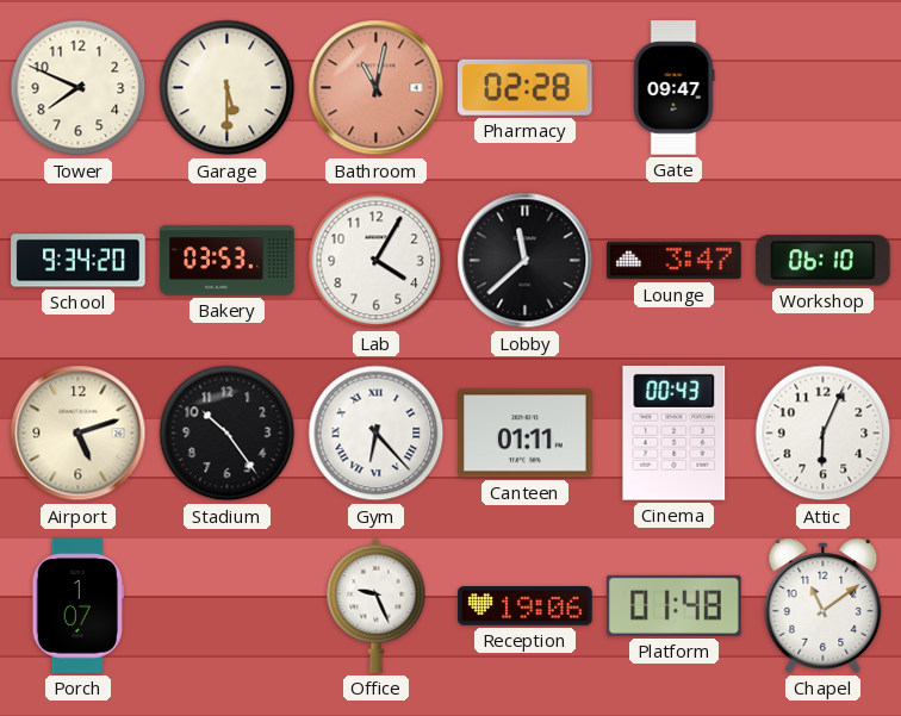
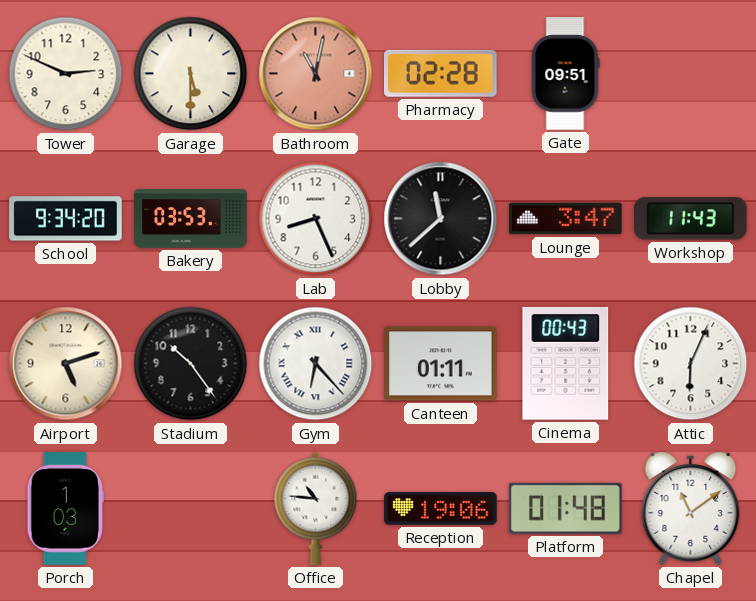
Tower: 7:49 -> 2:49
Gate: 09:47 -> 09:51
Lab: 4:05 -> 8:26
Workshop: 06:10 -> 11:43
Porch: 1:07 -> 1:03
Office: 9:26 -> 10:46
